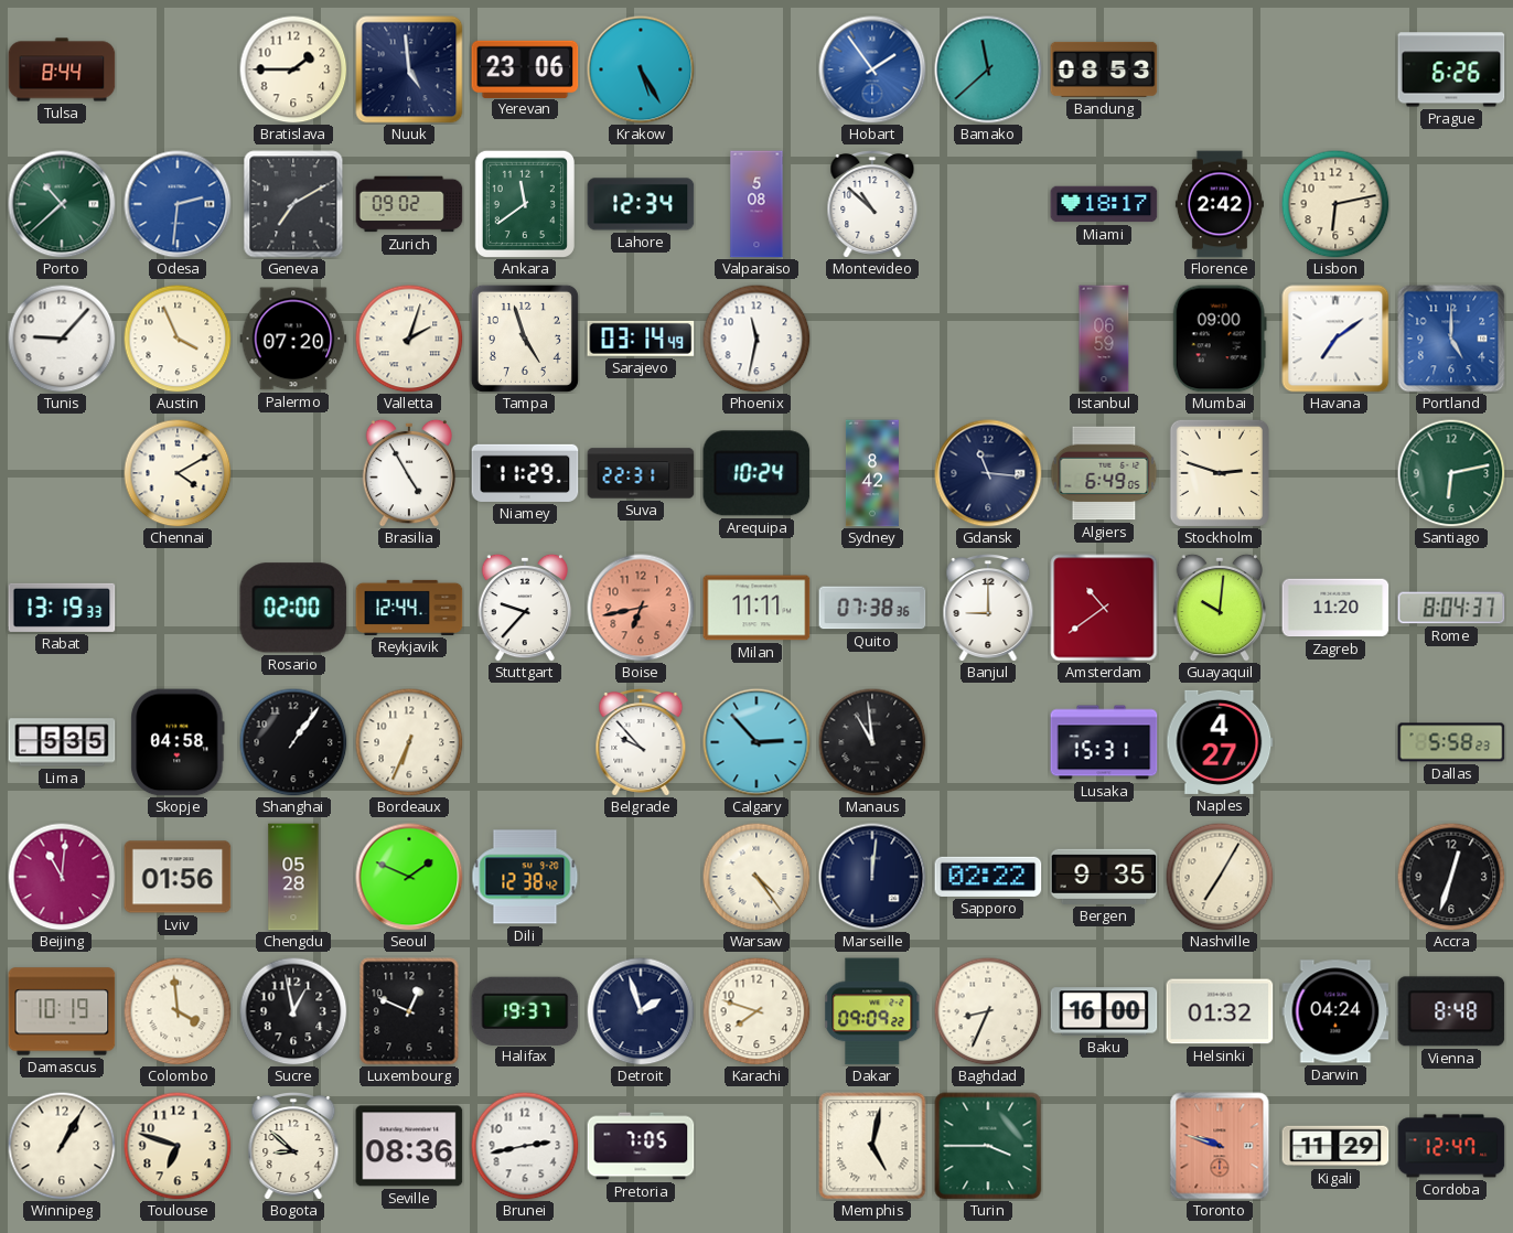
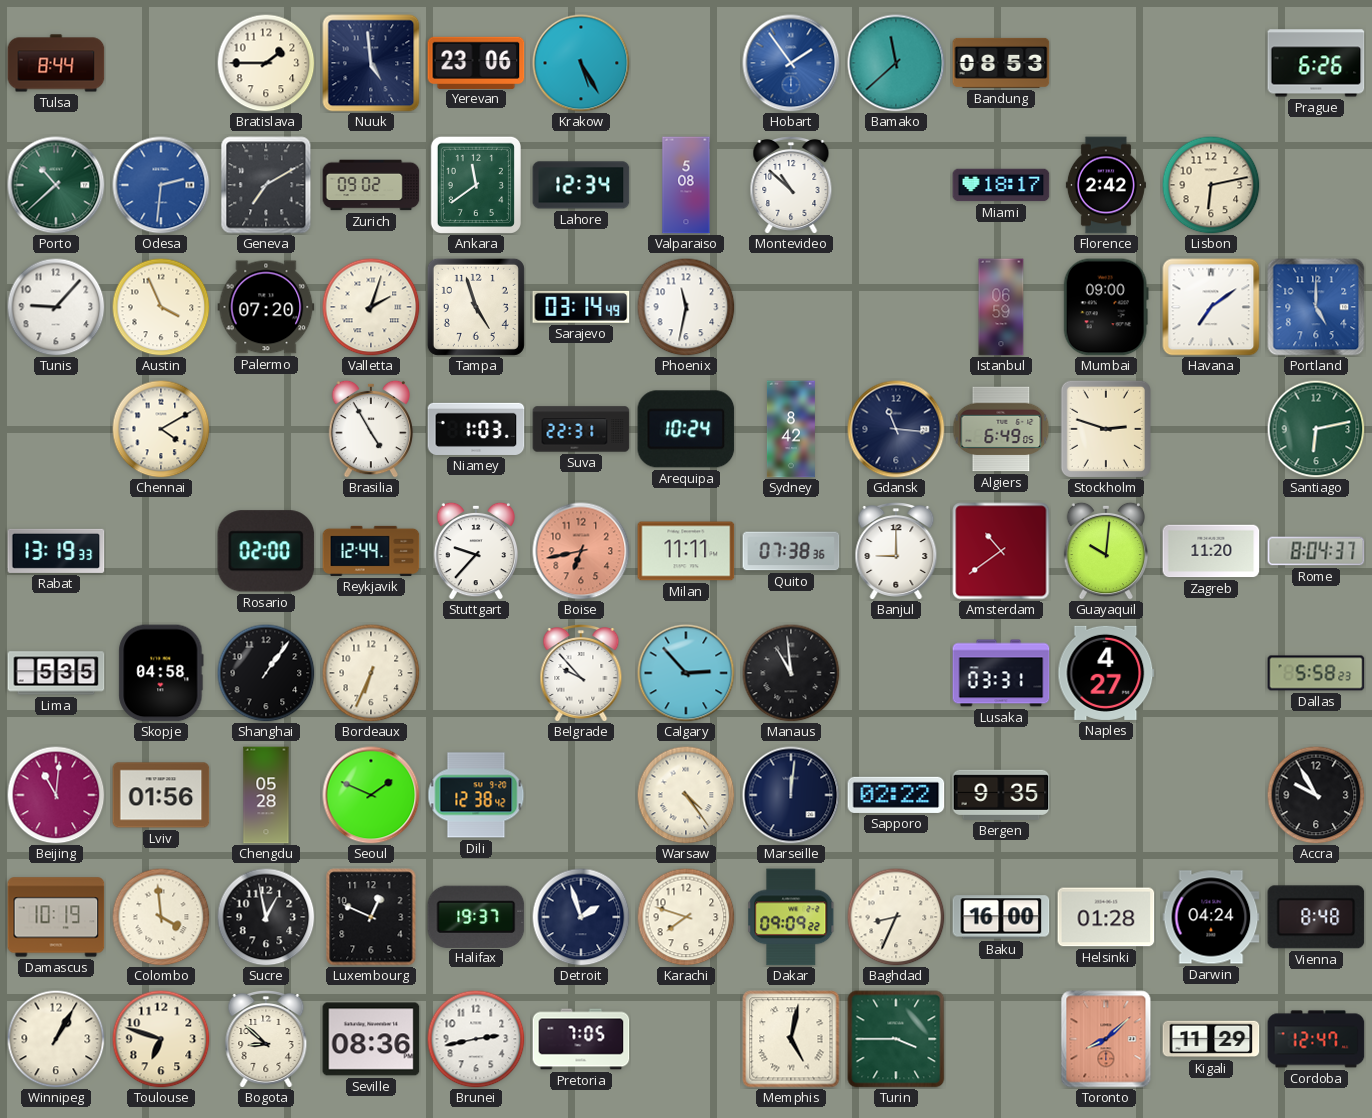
Niamey: 11:29 -> 1:03
Lusaka: 15:31 -> 03:31
Nashville: 7:05 -> none
Accra: 12:33 -> 9:55
Helsinki: 01:32 -> 01:28
Toronto: 9:48 -> 8:08
